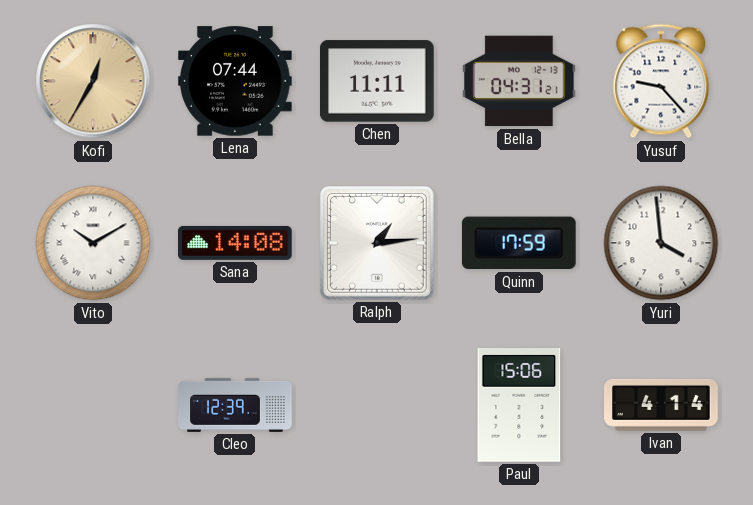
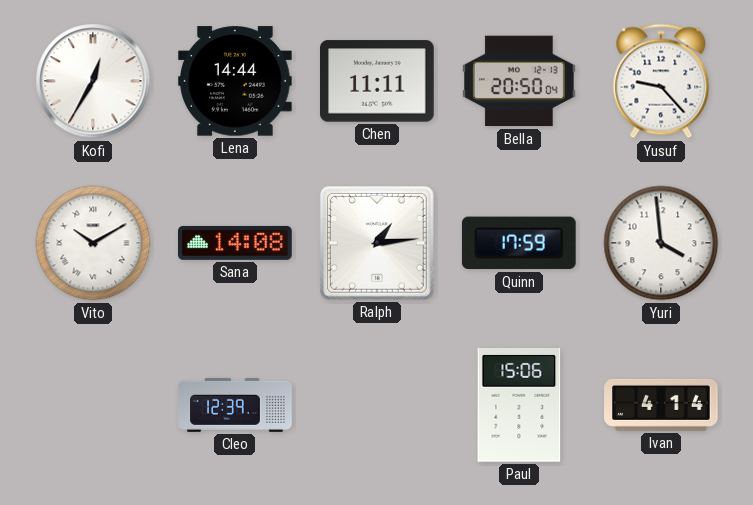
Kofi dial: champagne -> white
Lena: 07:44 -> 14:44
Bella: 04:31 -> 20:50
